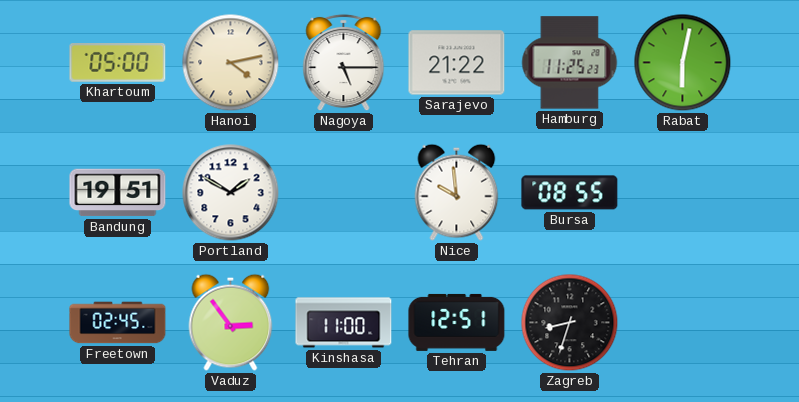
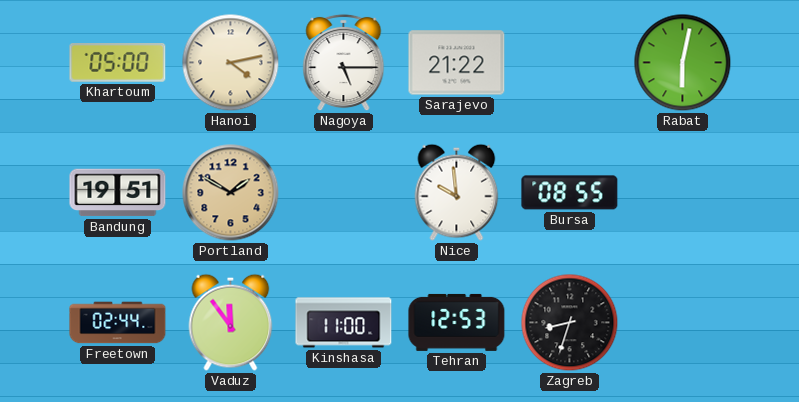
Hamburg: 11:25 -> none
Portland dial: white -> champagne
Freetown: 02:45 -> 02:44
Vaduz: 2:54 -> 11:54
Tehran: 12:51 -> 12:53
